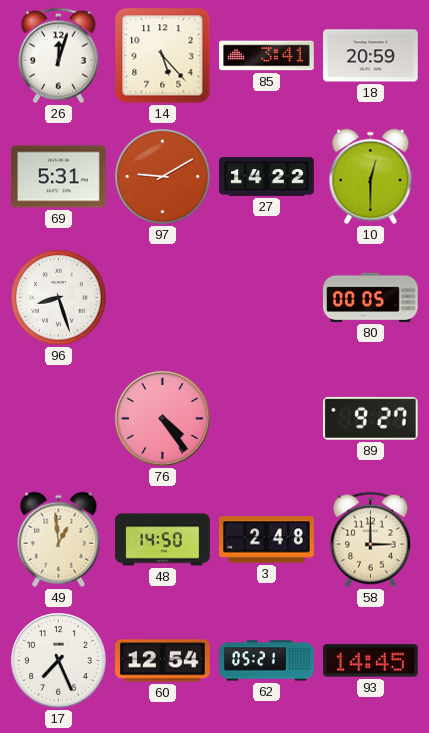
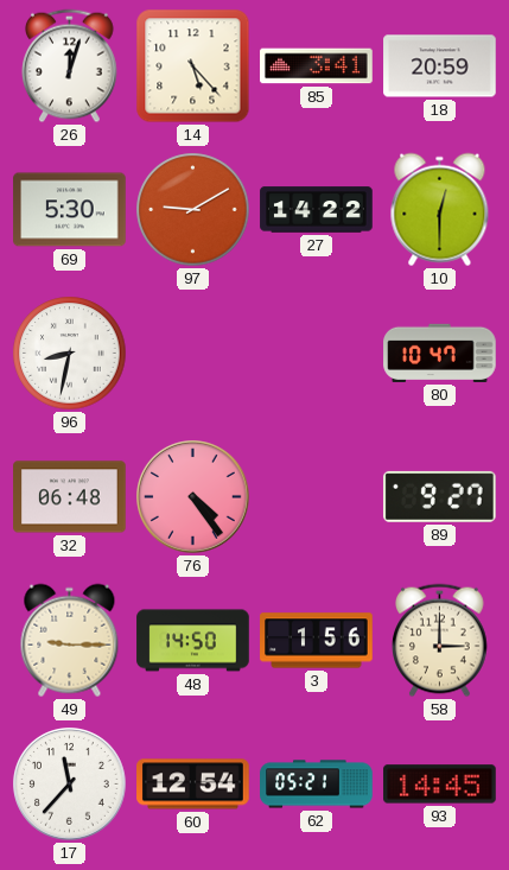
69: 5:31 -> 5:30
96: 8:27 -> 8:32
80: 00:05 -> 10:47
32: none -> 06:48
49: 12:59 -> 9:15
3: 2:48 -> 1:56
17: 7:26 -> 11:37
